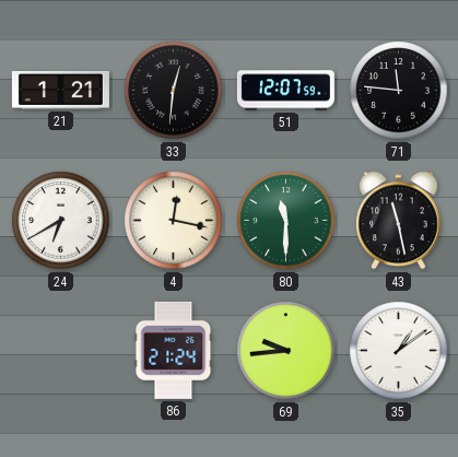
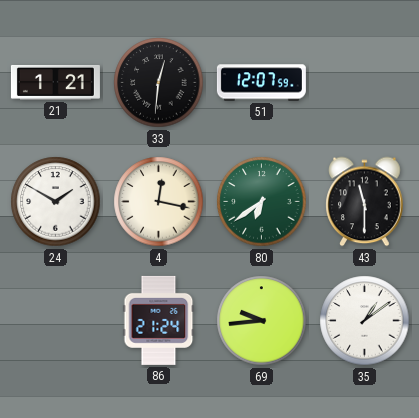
71: 11:46 -> none
24: 6:40 -> 1:50
80: 11:30 -> 6:39
43: 11:28 -> 11:30
